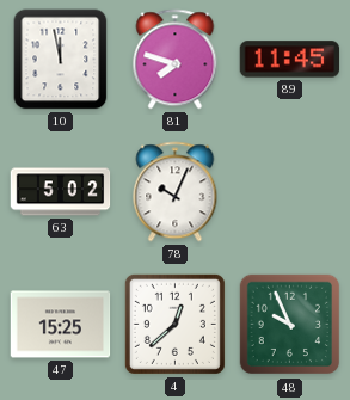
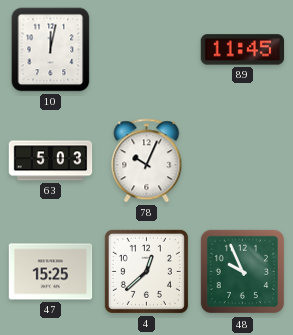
10: 11:58 -> 12:02
81: 7:48 -> none
63: 5:02 -> 5:03
